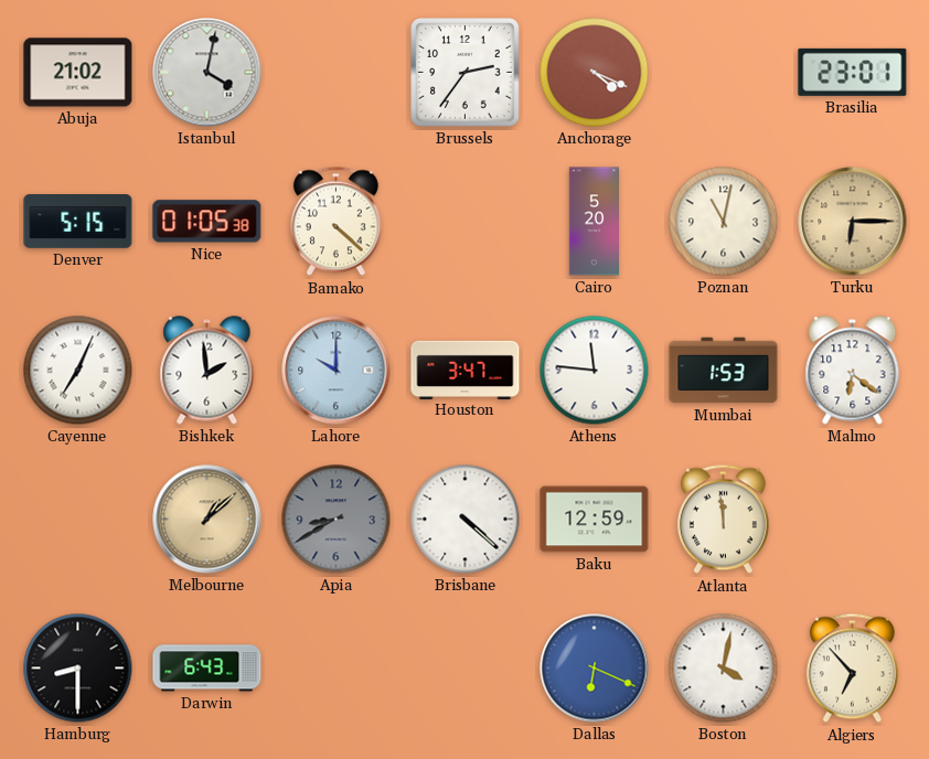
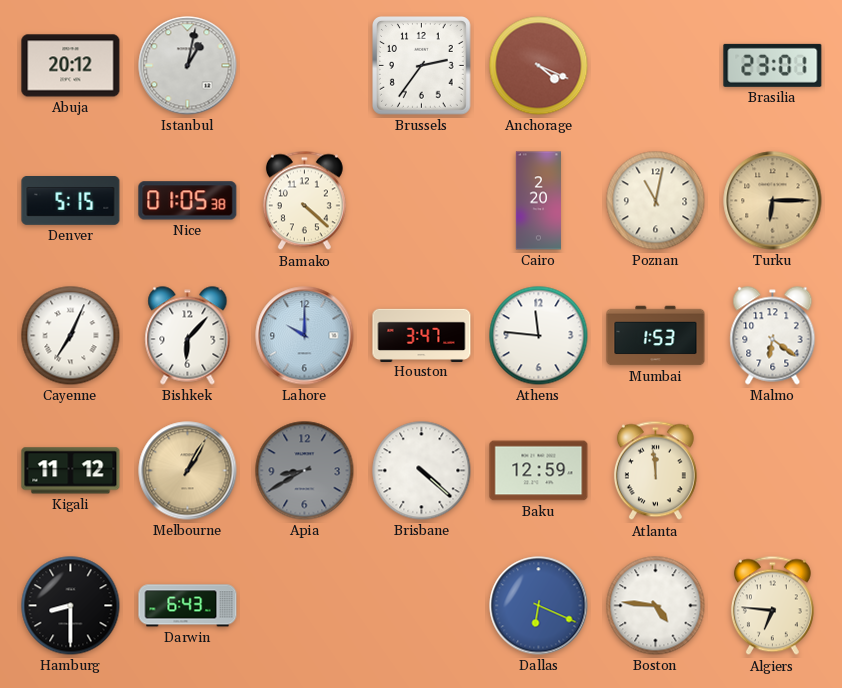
Abuja: 21:02 -> 20:12
Istanbul: 4:02 -> 1:02
Cairo: 5:20 -> 2:20
Bishkek: 1:59 -> 6:07
Kigali: none -> 11:12
Melbourne: 1:08 -> 1:05
Boston: 4:02 -> 4:46
Algiers: 6:53 -> 6:46
